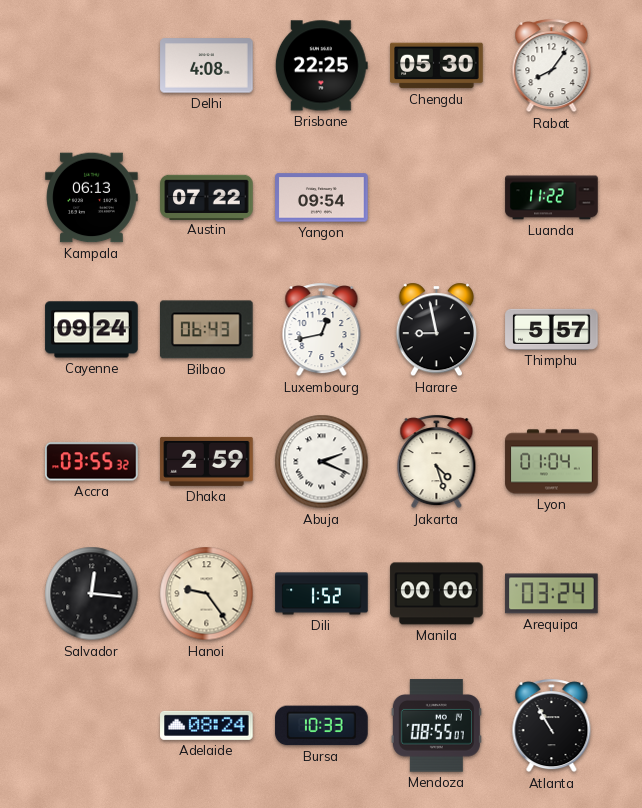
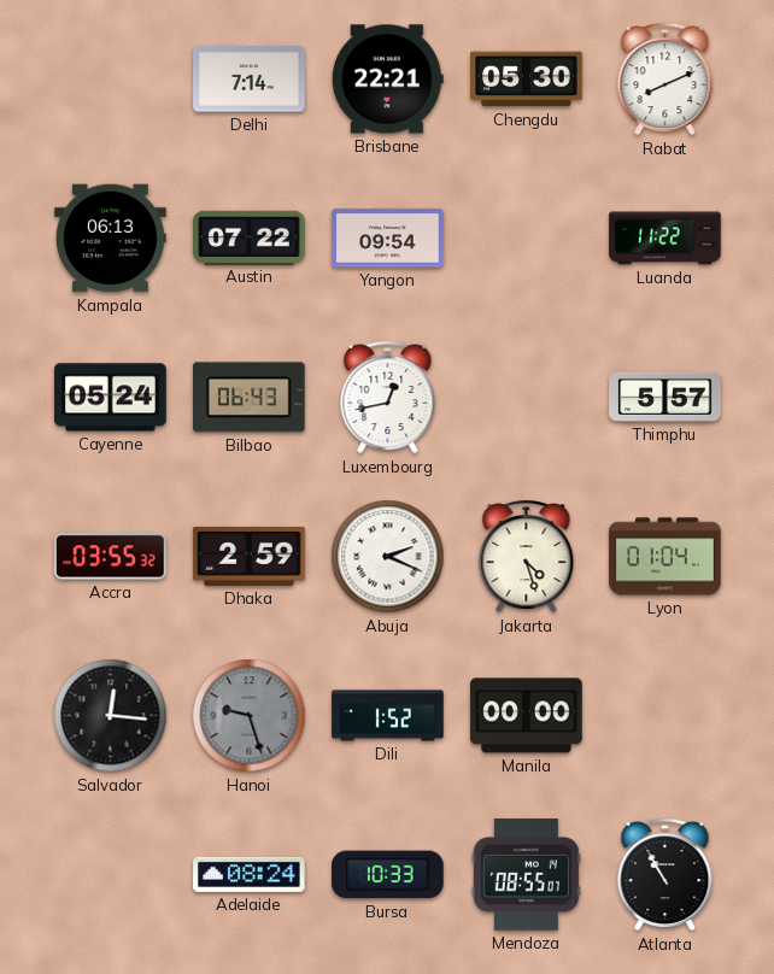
Delhi: 4:08 -> 7:14
Brisbane: 22:25 -> 22:21
Rabat: 8:06 -> 8:11
Cayenne: 09:24 -> 05:24
Harare: 8:58 -> none
Hanoi: 9:24 -> 9:27
Hanoi dial: cream -> grey
Arequipa: 03:24 -> none
